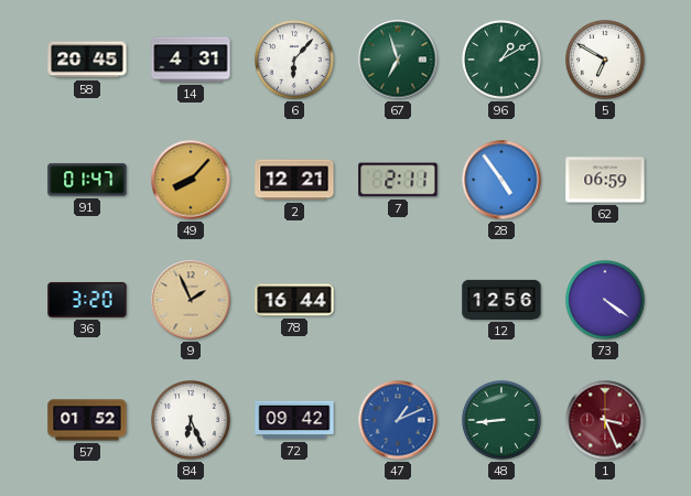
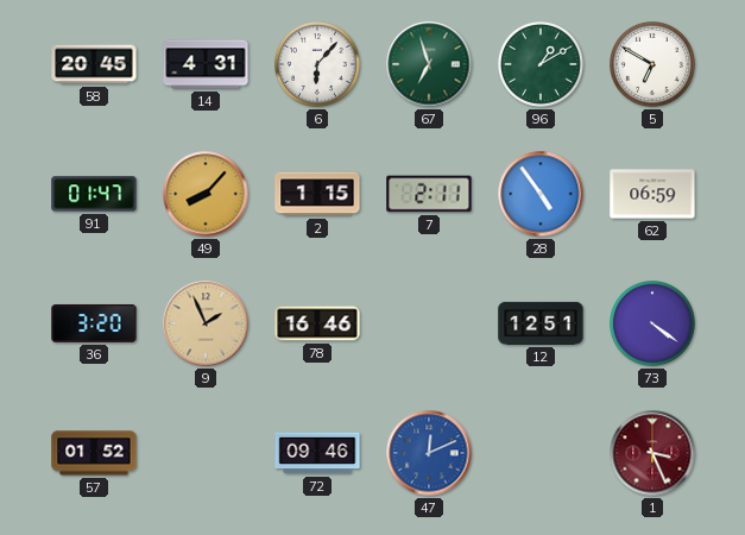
2: 12:21 -> 1:15
78: 16:44 -> 16:46
12: 12:56 -> 12:51
84: 6:26 -> none
72: 09:42 -> 09:46
47: 1:11 -> 12:11
48: 8:44 -> none
